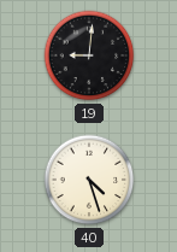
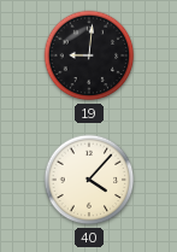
40: 4:27 -> 4:07
